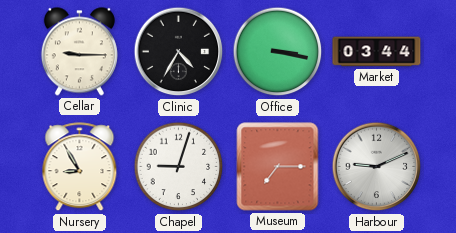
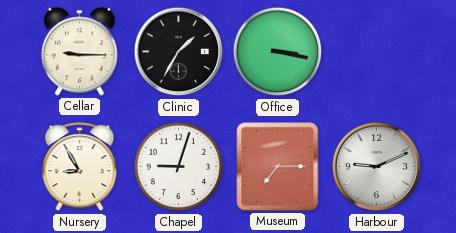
Clinic: 4:35 -> 1:35
Market: 03:44 -> none
